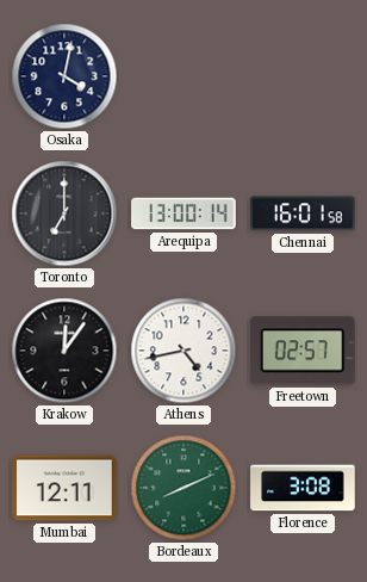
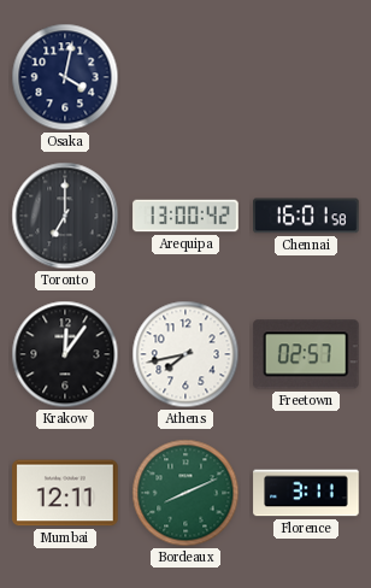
Arequipa: 13:00:14 -> 13:00:42
Athens: 4:43 -> 7:43
Florence: 3:08 -> 3:11
